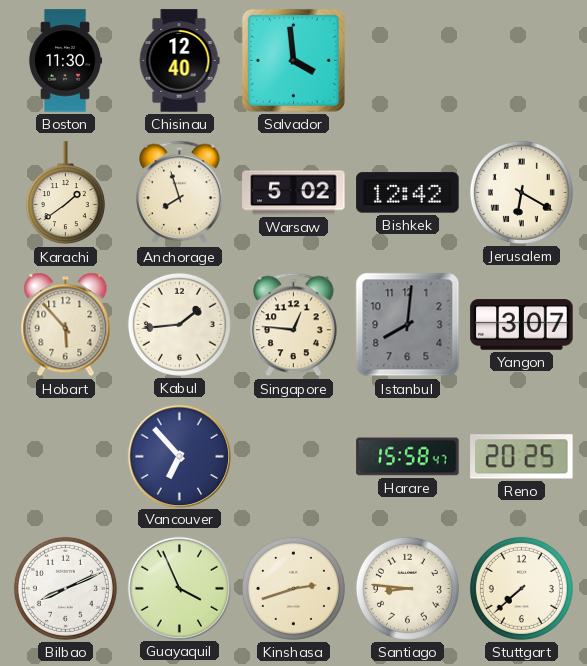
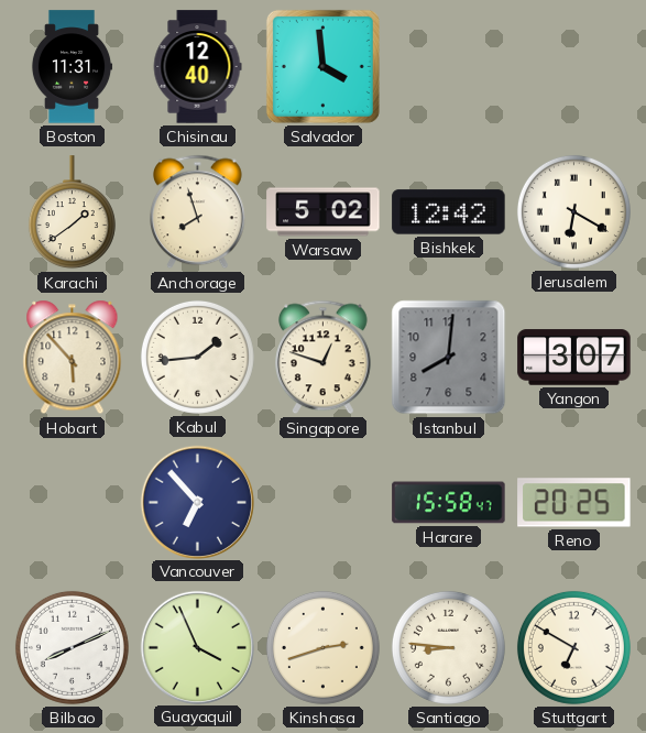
Boston: 11:30 -> 11:31
Singapore: 12:46 -> 12:48
Stuttgart: 7:38 -> 6:50
